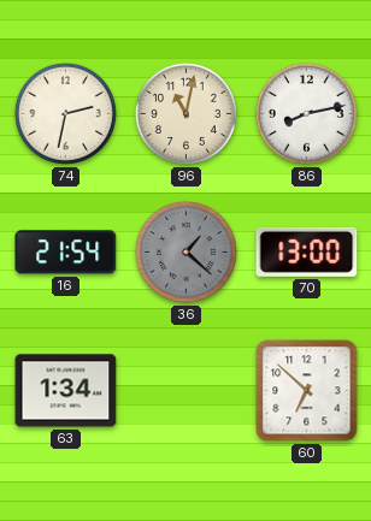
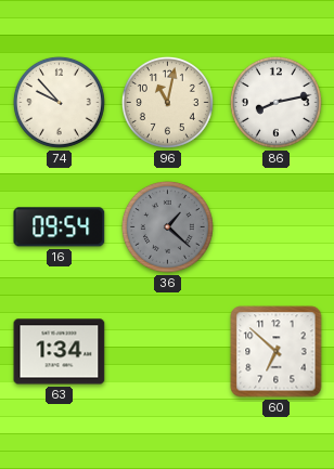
74: 2:32 -> 9:53
16: 21:54 -> 09:54
70: 13:00 -> none
